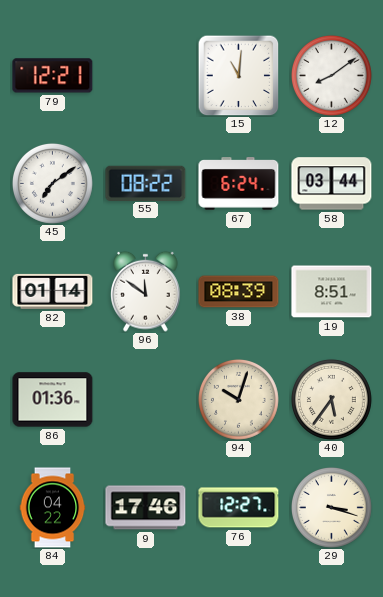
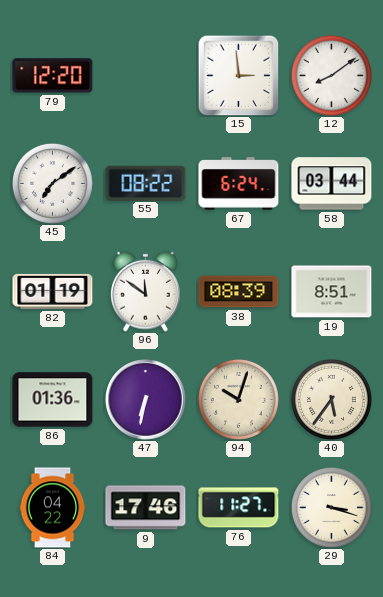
79: 12:21 -> 12:20
15: 11:01 -> 2:59
82: 01:14 -> 01:19
47: none -> 6:32
76: 12:27 -> 11:27
